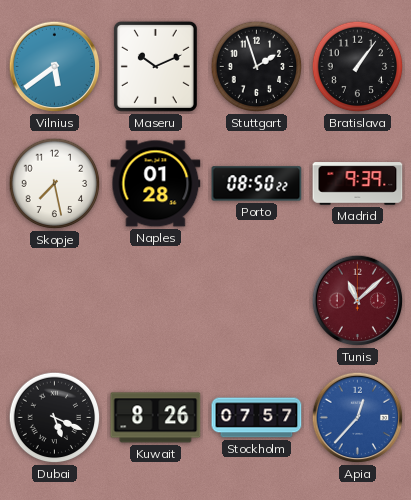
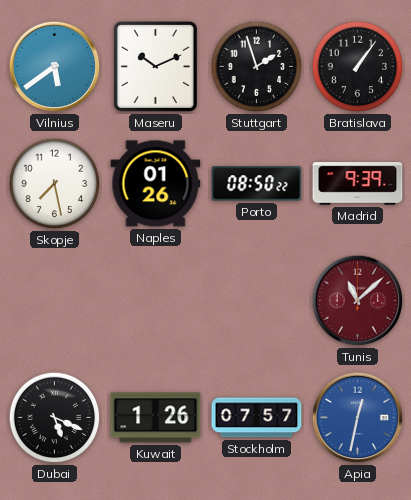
Naples: 01:28 -> 01:26
Kuwait: 8:26 -> 1:26
Apia: 12:37 -> 12:32
